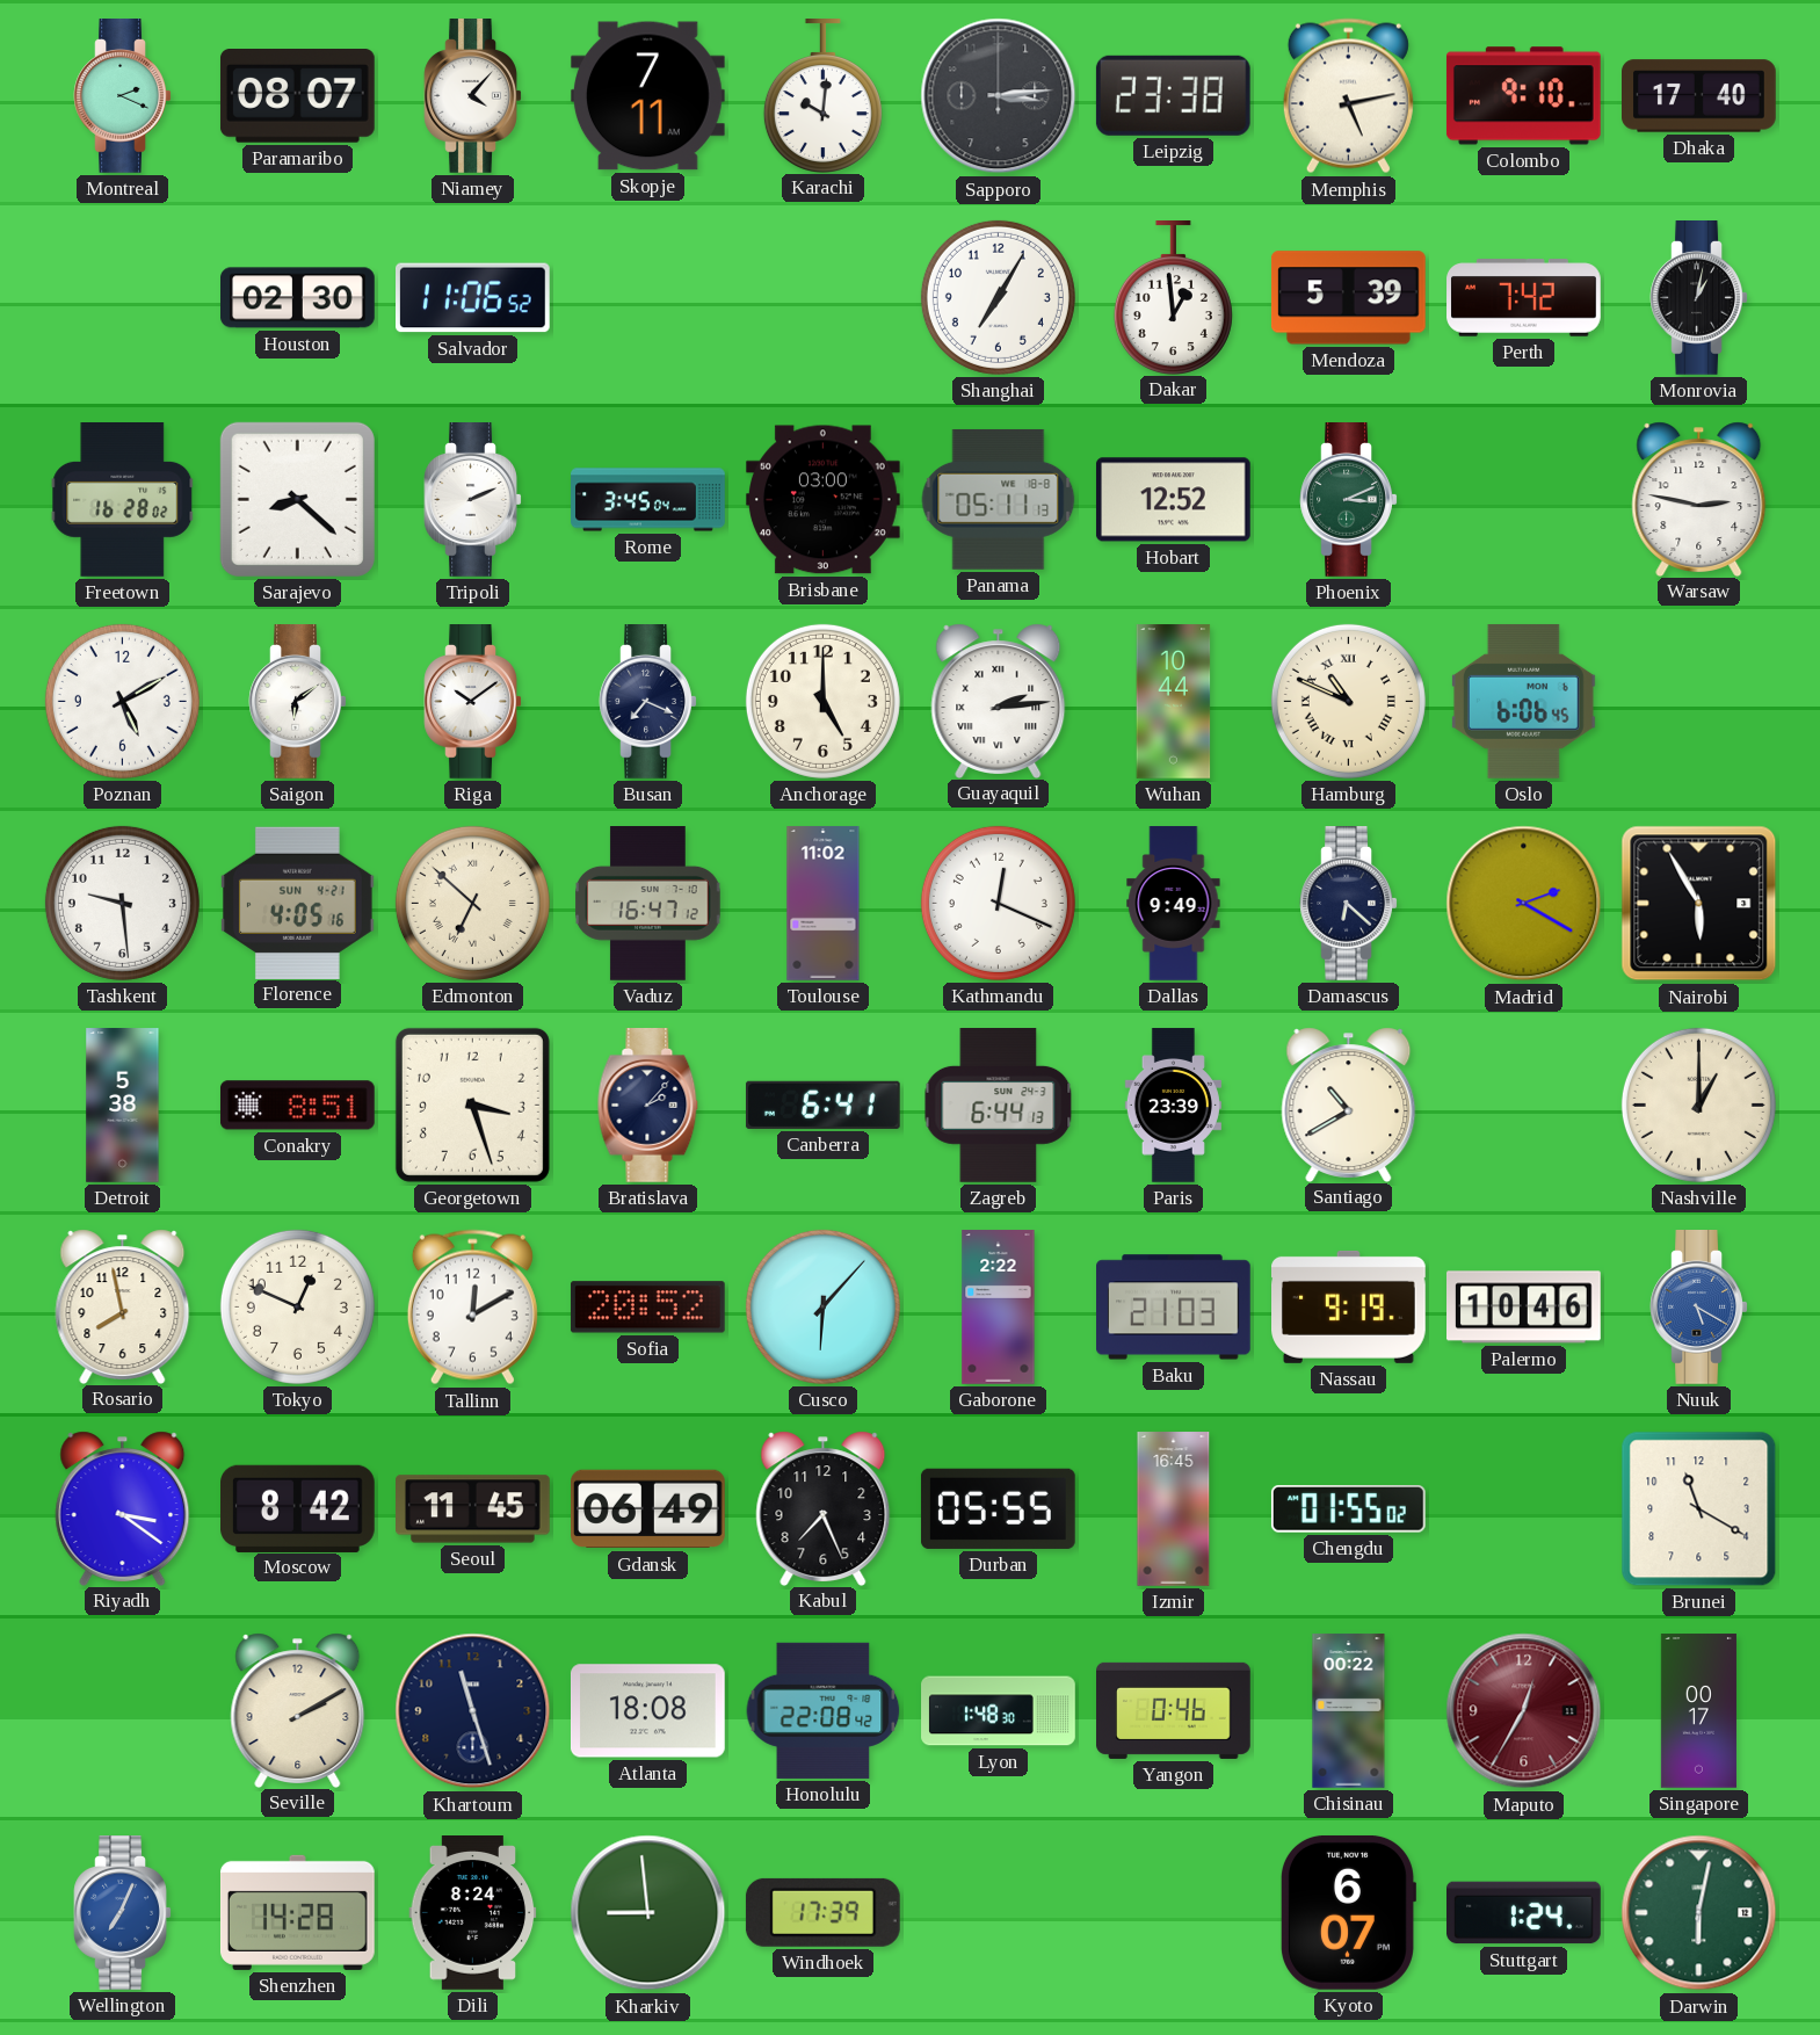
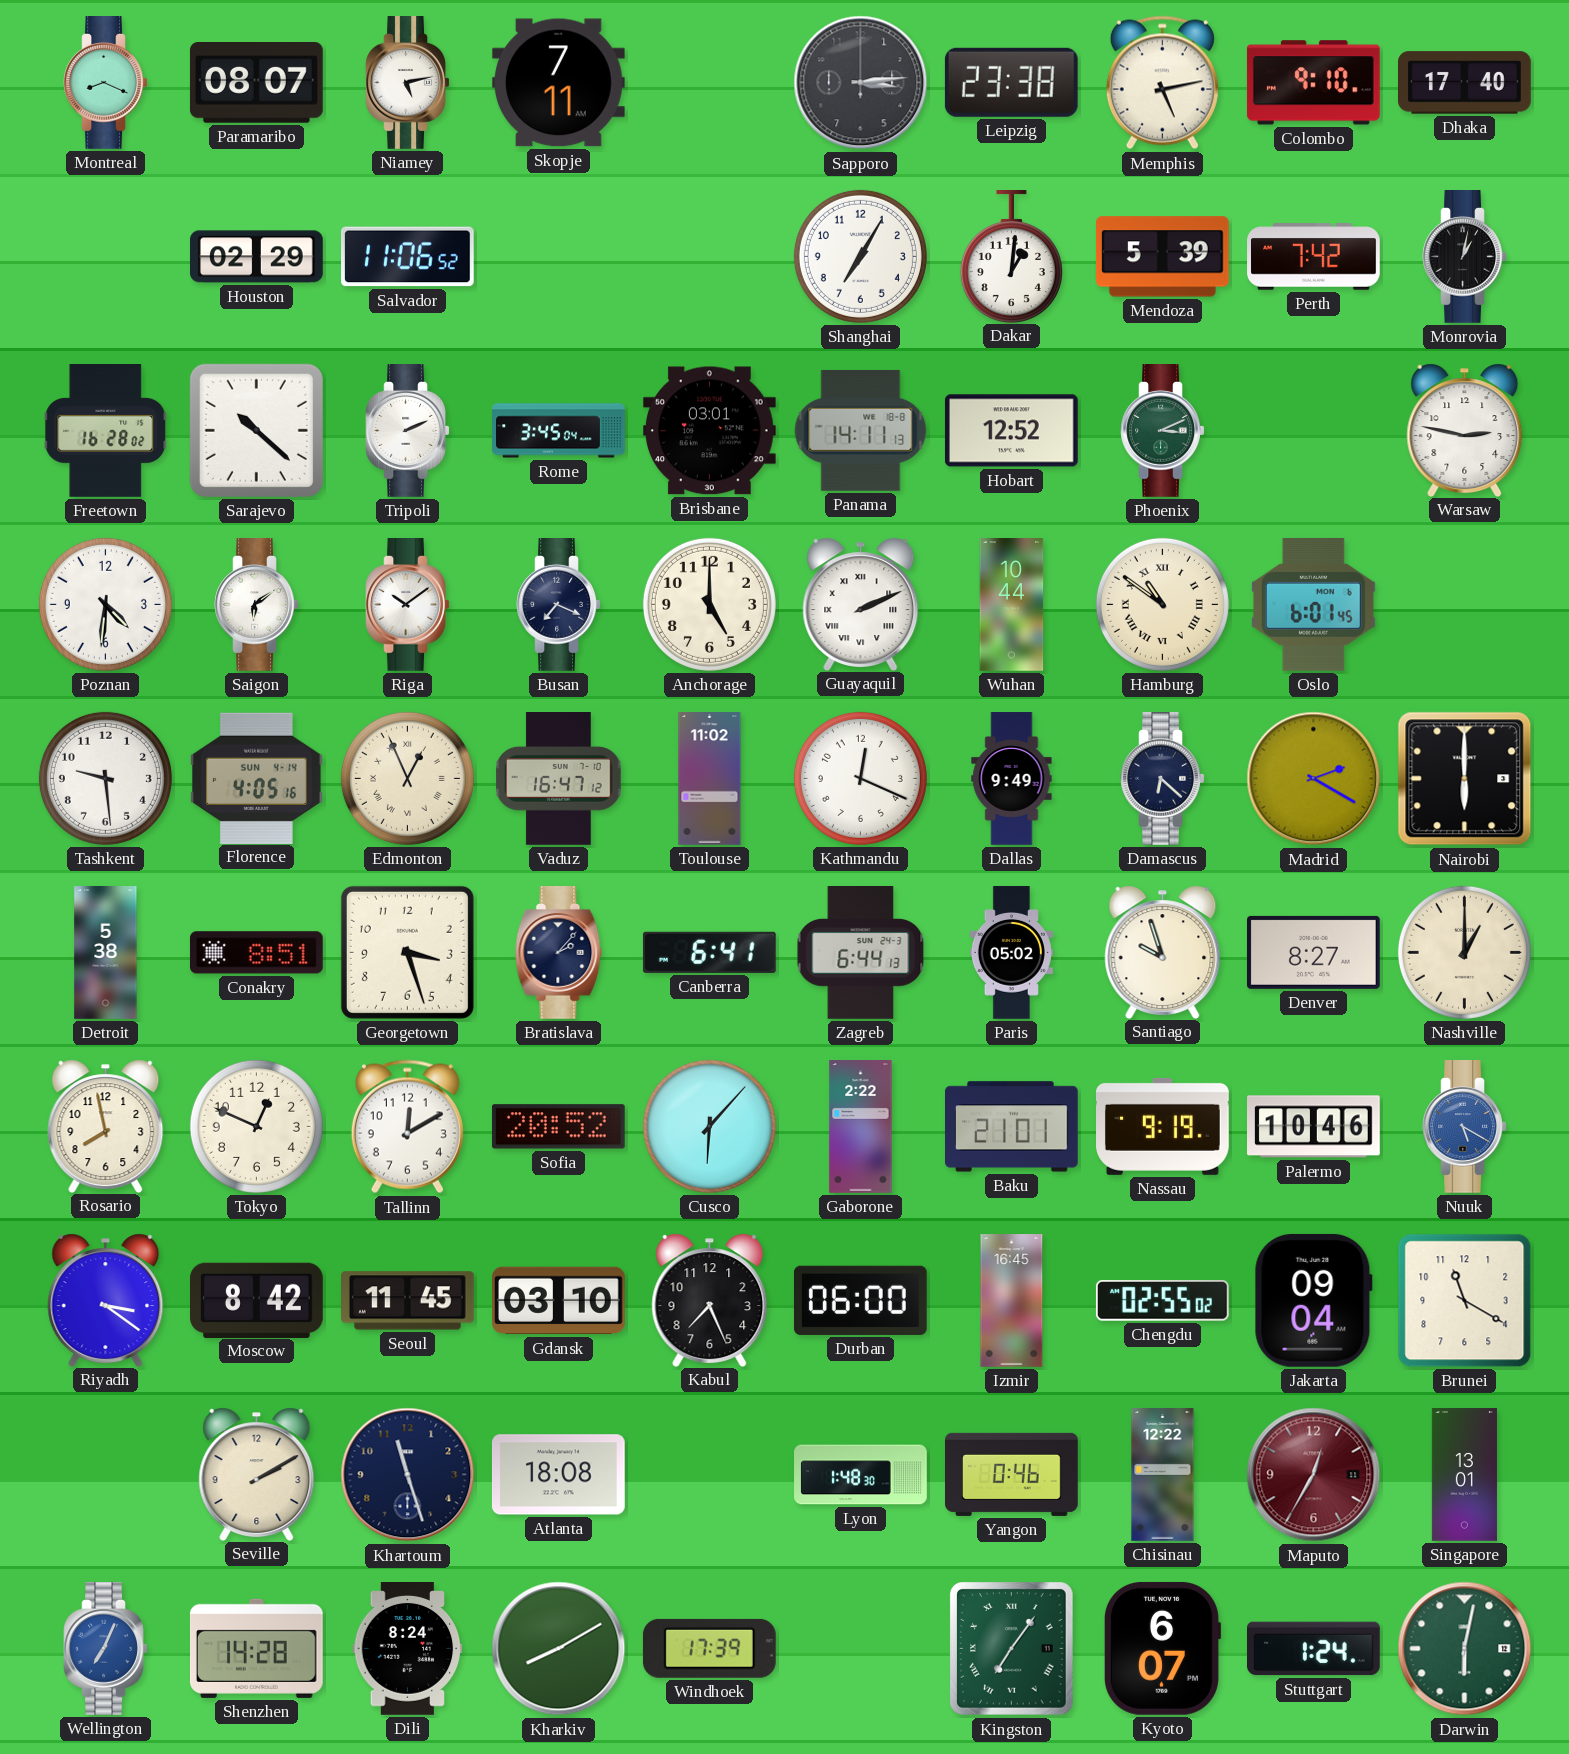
Montreal: 2:19 -> 8:19
Niamey: 4:07 -> 5:13
Karachi: 10:01 -> none
Houston: 02:30 -> 02:29
Dakar: 12:59 -> 1:01
Sarajevo: 8:22 -> 10:22
Brisbane: 03:00 -> 03:01
Panama: 05:11 -> 14:11
Poznan: 5:10 -> 4:31
Guayaquil: 2:14 -> 2:11
Hamburg: 10:49 -> 10:51
Oslo: 6:06 -> 6:01
Florence date: SUN 4-21 -> SUN 4-14
Edmonton: 6:52 -> 12:56
Nairobi: 5:55 -> 6:00
Paris: 23:39 -> 05:02
Santiago: 10:40 -> 9:57
Denver: none -> 8:27
Baku: 21:03 -> 21:01
Gdansk: 06:49 -> 03:10
Durban: 05:55 -> 06:00
Chengdu: 01:55 -> 02:55
Jakarta: none -> 09:04
Honolulu: 22:08 -> none
Chisinau: 00:22 -> 12:22
Singapore: 00:17 -> 13:01
Kharkiv: 8:59 -> 8:10
Kingston: none -> 7:06
